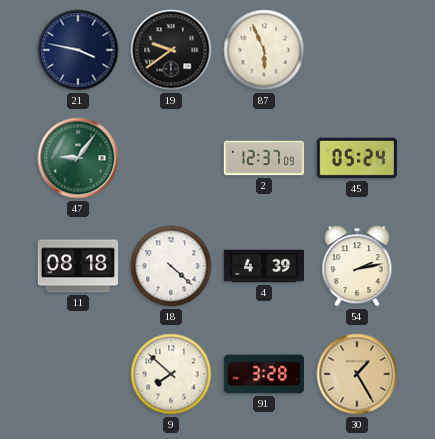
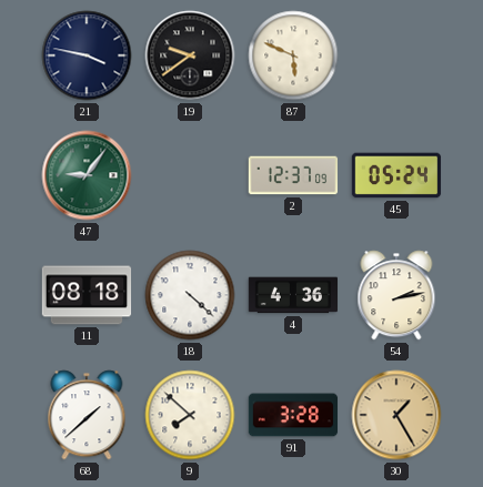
87: 5:56 -> 5:49
4: 4:39 -> 4:36
68: none -> 1:38
